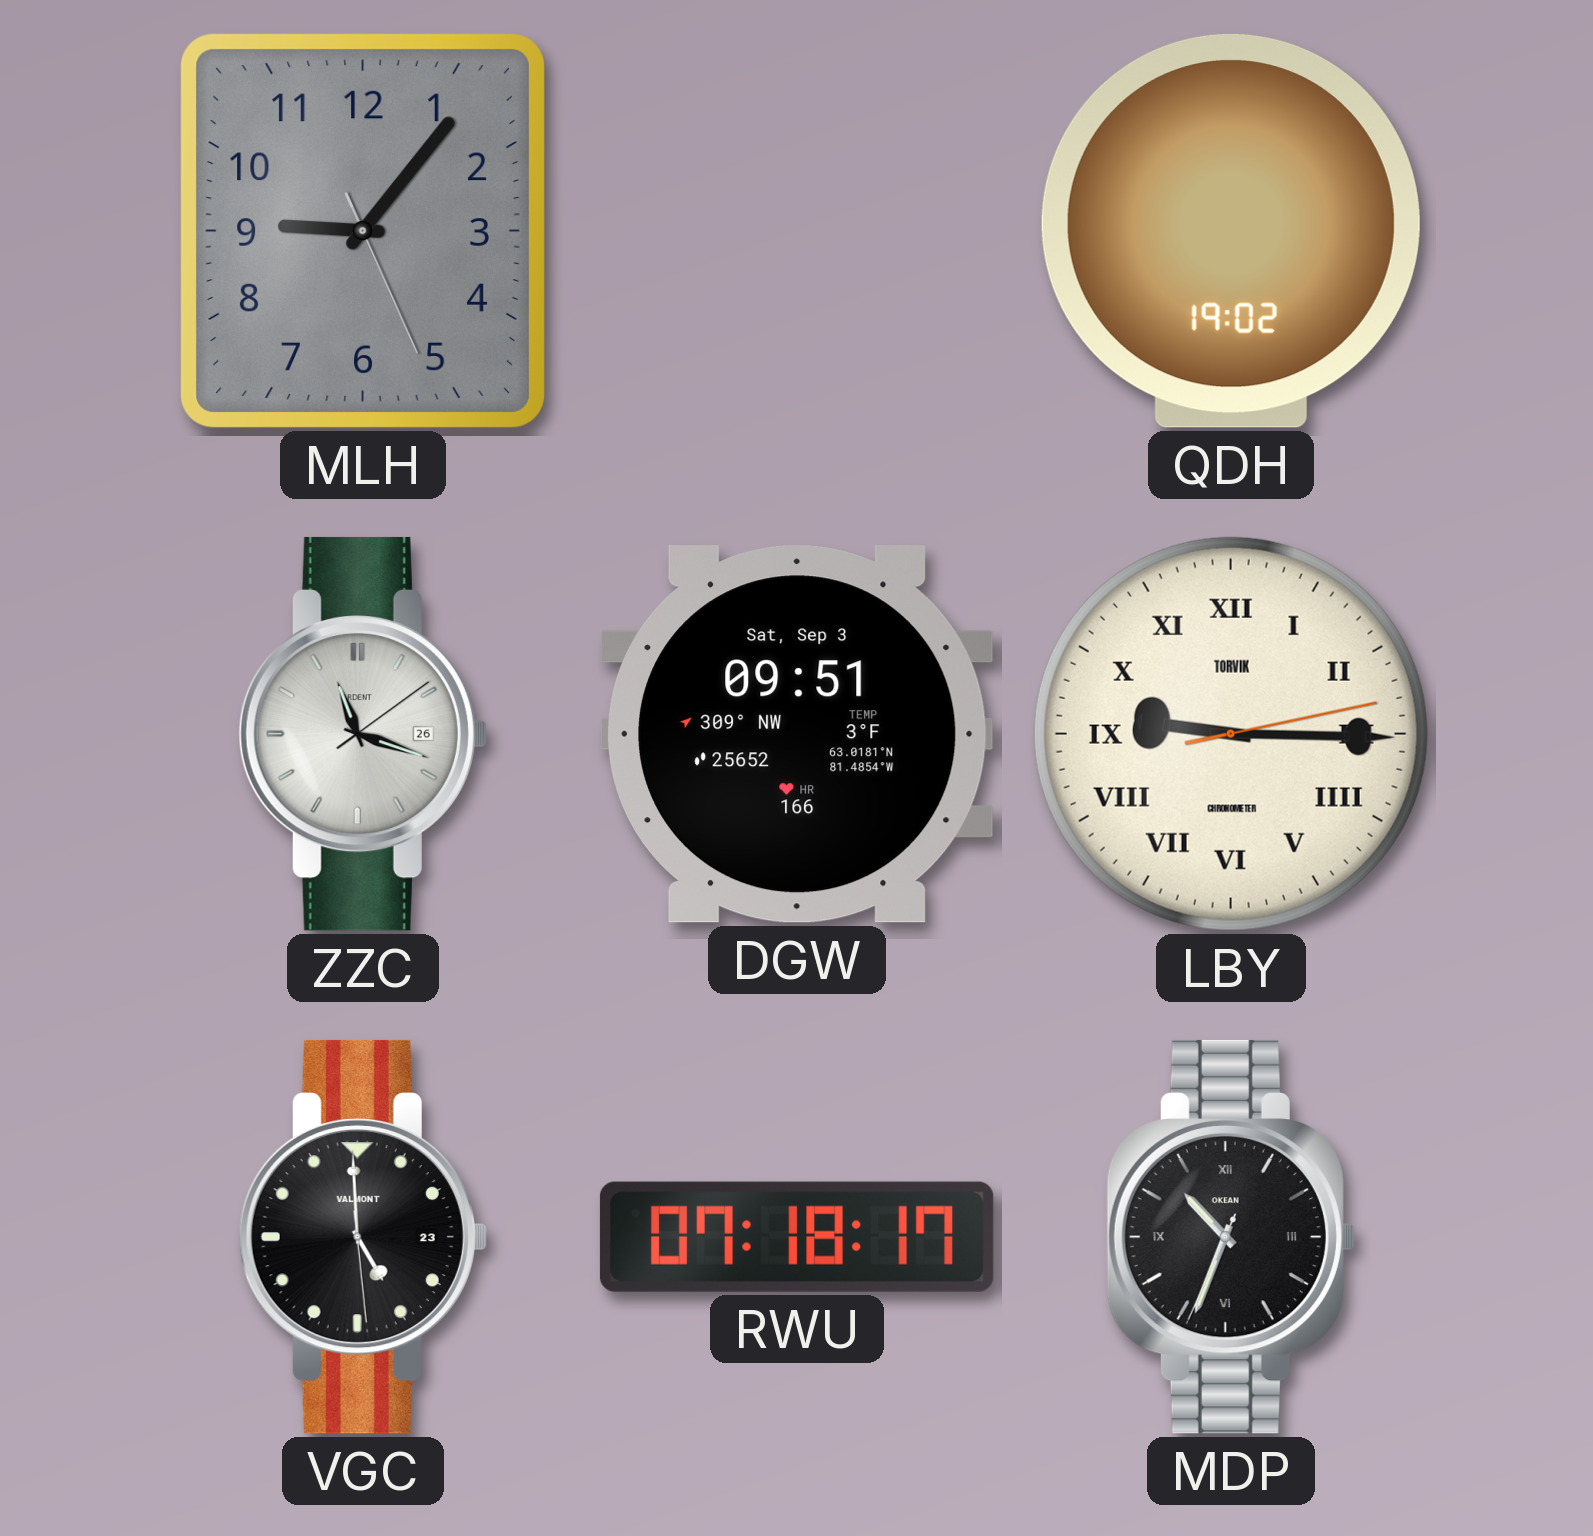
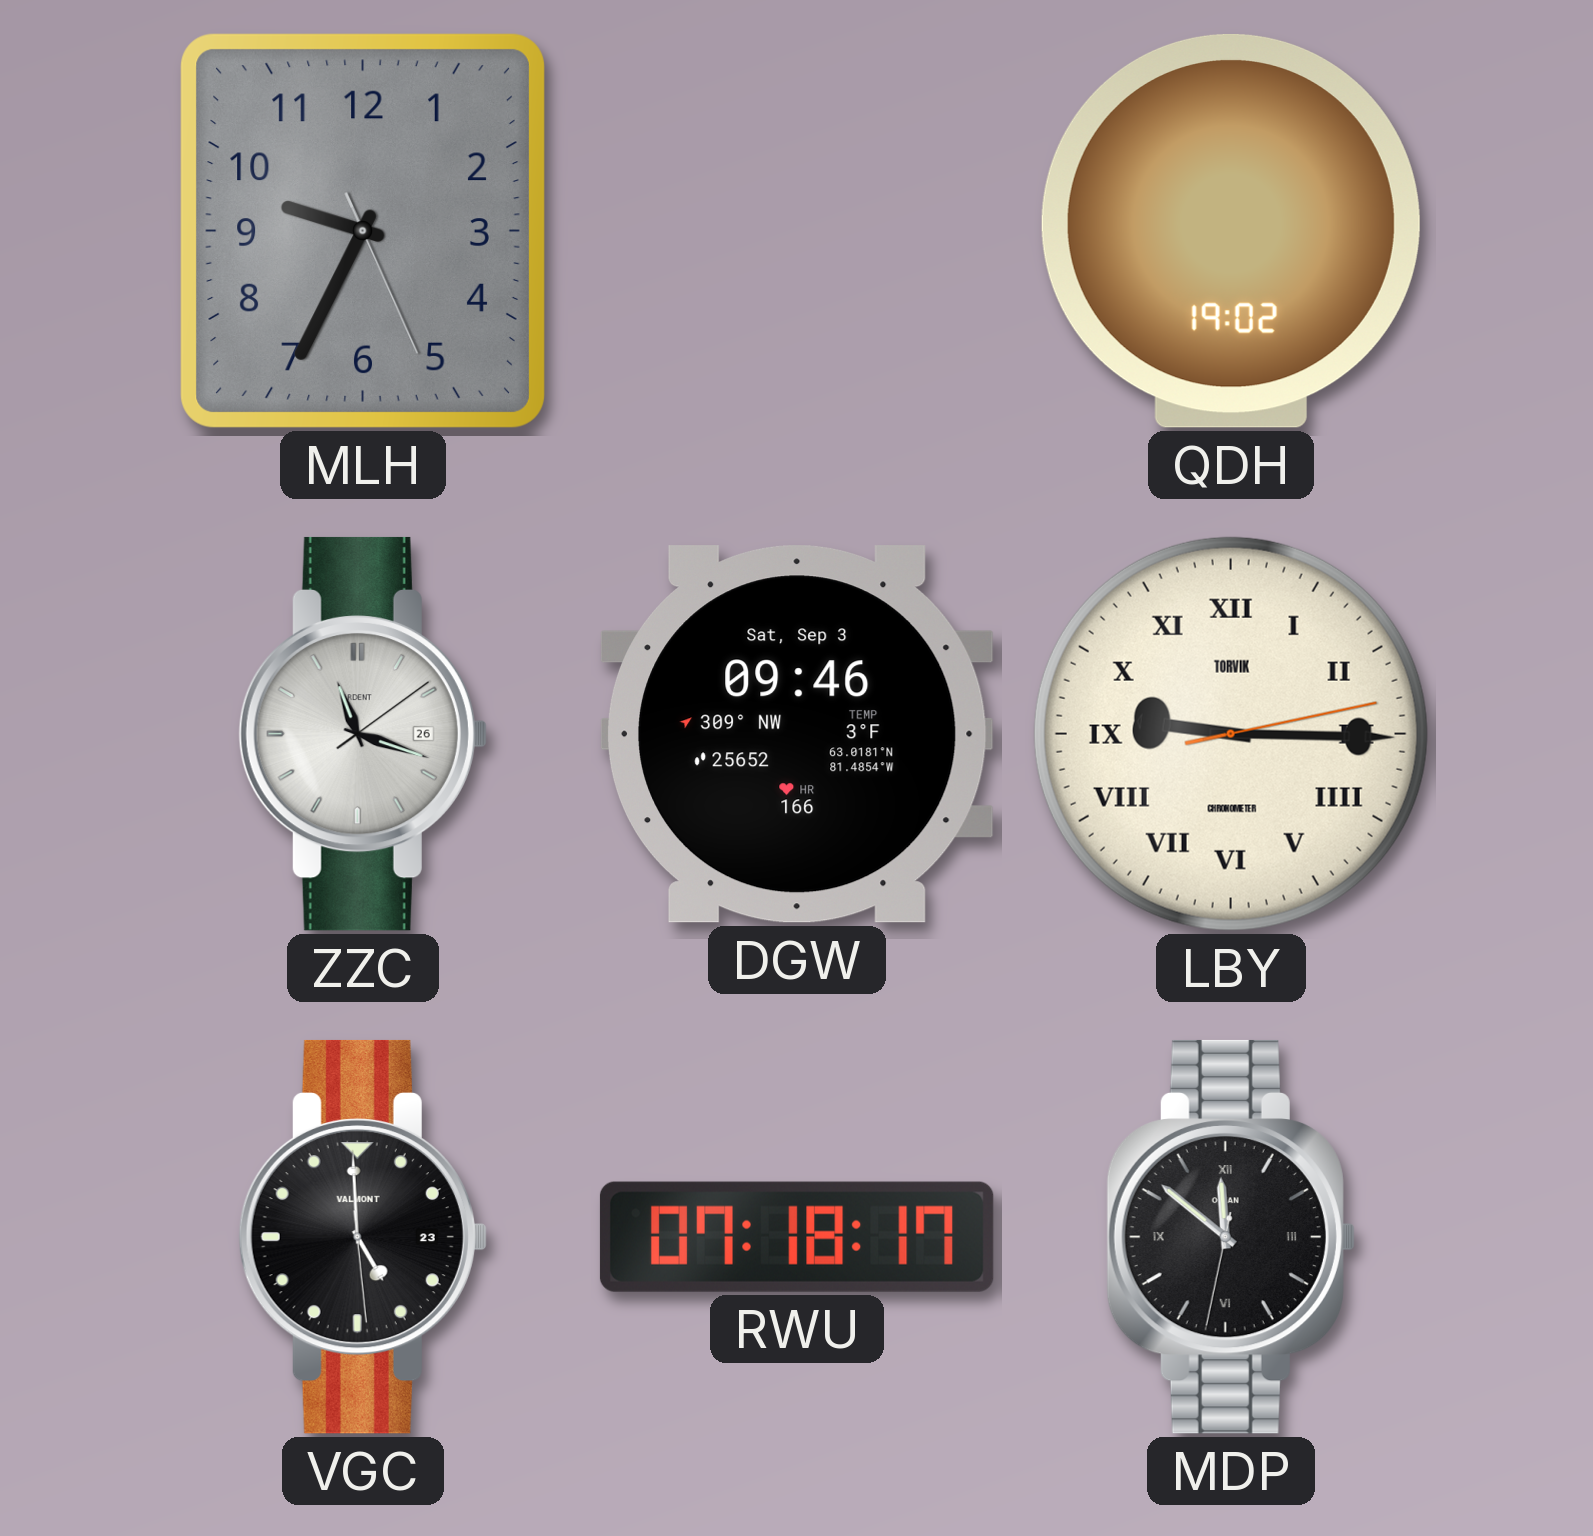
MLH: 9:06 -> 9:34
DGW: 09:51 -> 09:46
MDP: 10:33 -> 11:51
